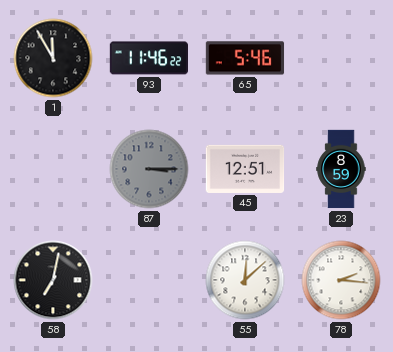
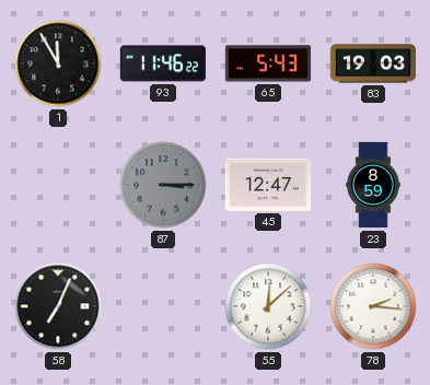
65: 5:46 -> 5:43
83: none -> 19:03
45: 12:51 -> 12:47
58: 7:02 -> 7:04
